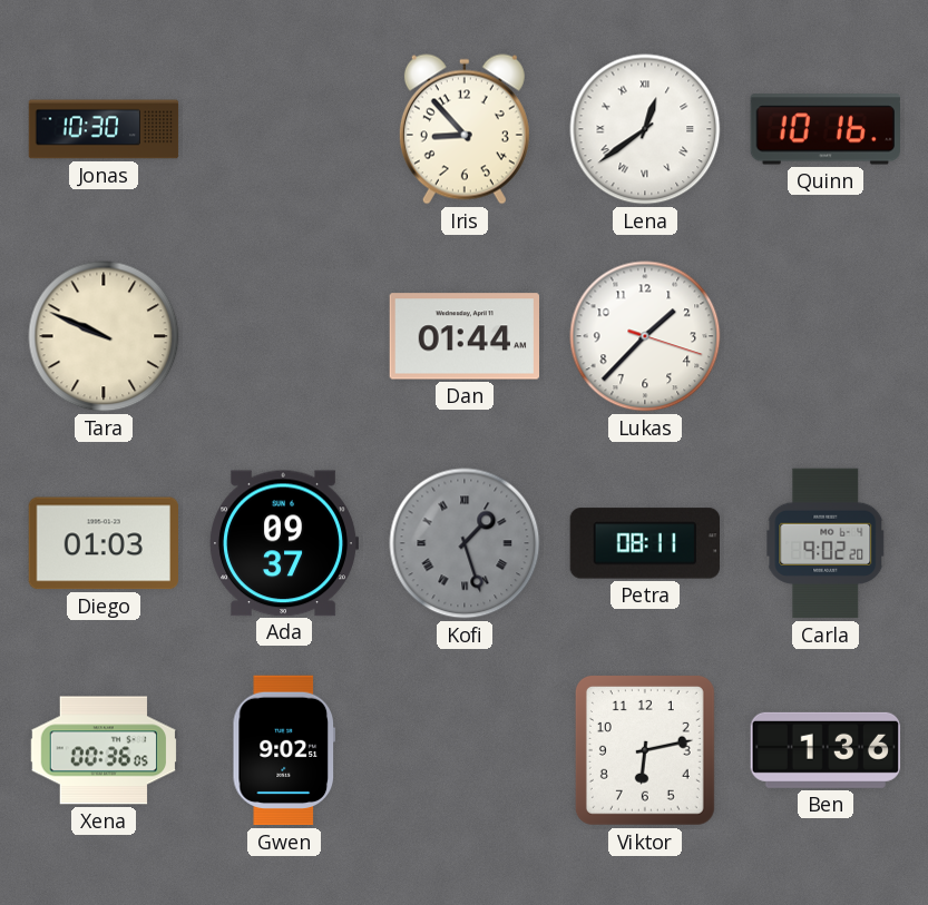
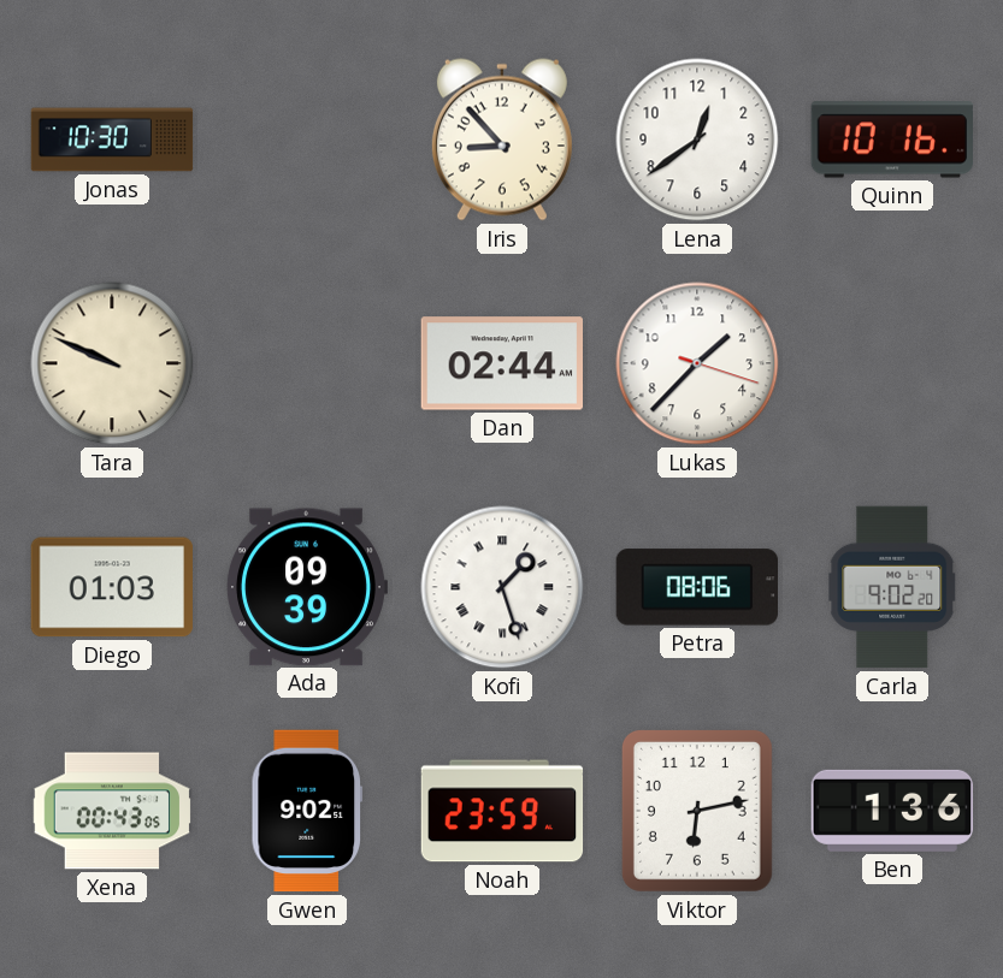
Lena numerals: Roman -> Arabic
Dan: 01:44 -> 02:44
Ada: 09:37 -> 09:39
Kofi dial: grey -> white
Petra: 08:11 -> 08:06
Xena: 00:36 -> 00:43
Noah: none -> 23:59
